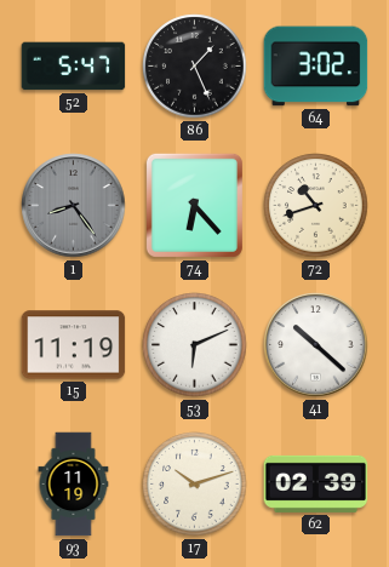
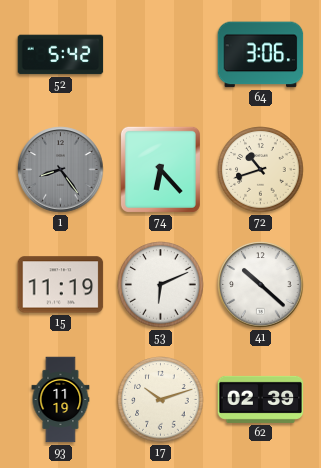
52: 5:47 -> 5:42
86: 1:26 -> none
64: 3:02 -> 3:06
